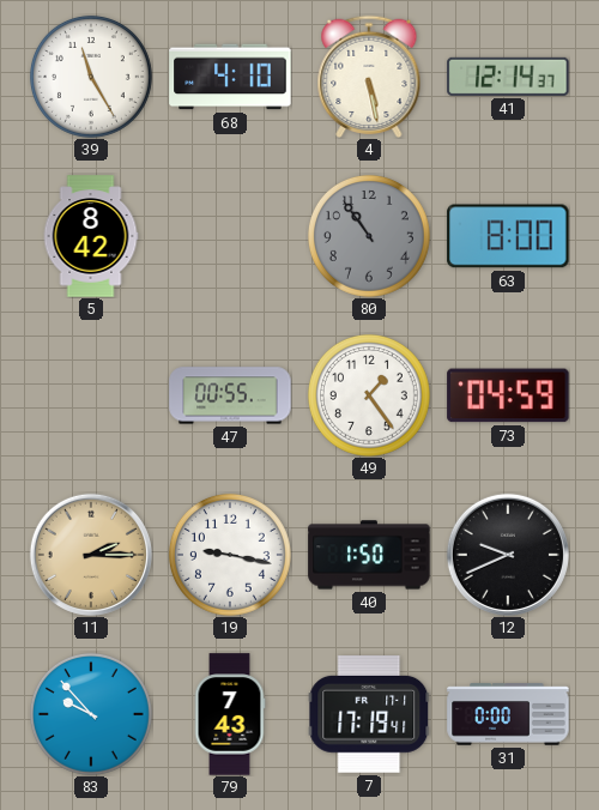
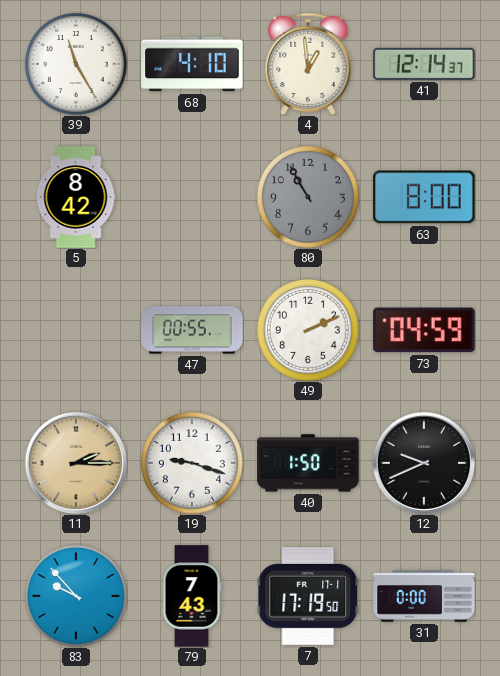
4: 5:28 -> 12:59
80: 10:54 -> 10:55
49: 1:24 -> 2:11
19: 9:17 -> 9:18
7: 17:19:41 -> 17:19:50
